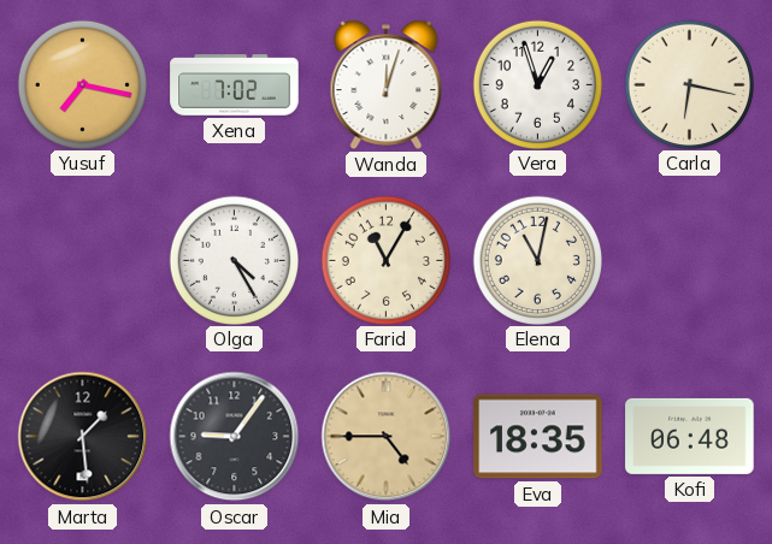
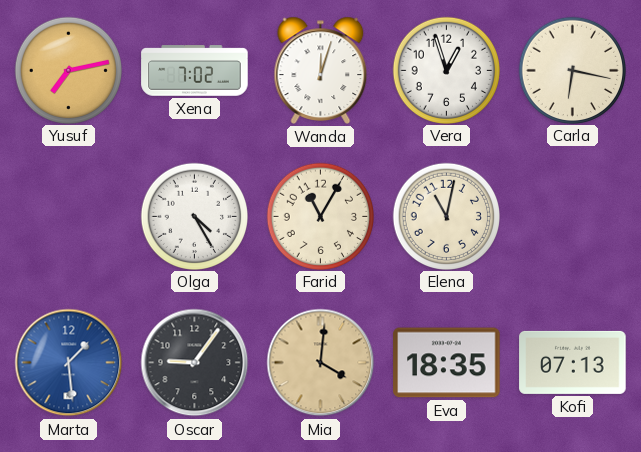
Yusuf: 7:17 -> 7:13
Marta dial: black -> blue
Mia: 4:45 -> 4:01
Kofi: 06:48 -> 07:13
